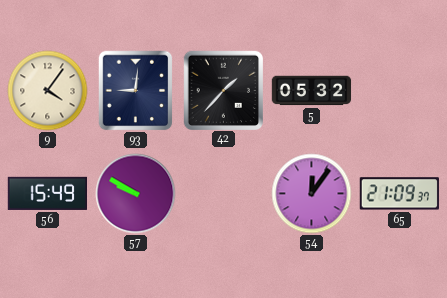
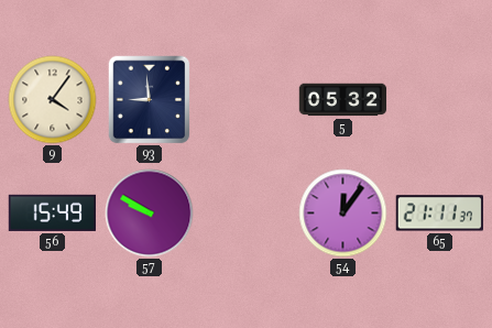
93: 9:01 -> 8:59
42: 1:37 -> none
65: 21:09 -> 21:11
